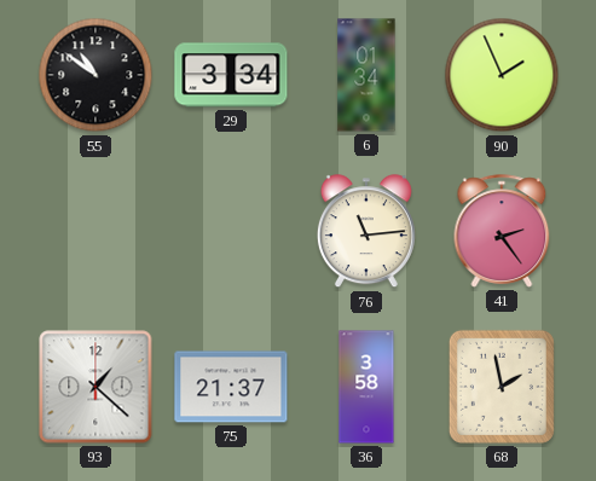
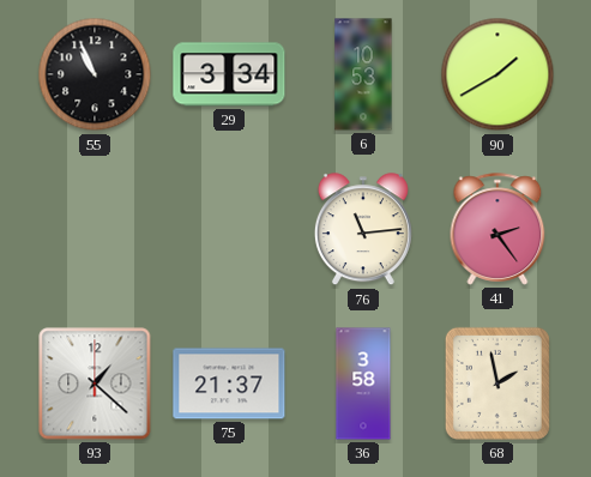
55: 10:51 -> 10:56
6: 01:34 -> 10:53
90: 1:56 -> 1:40
